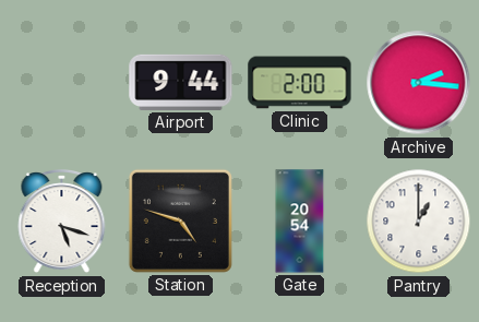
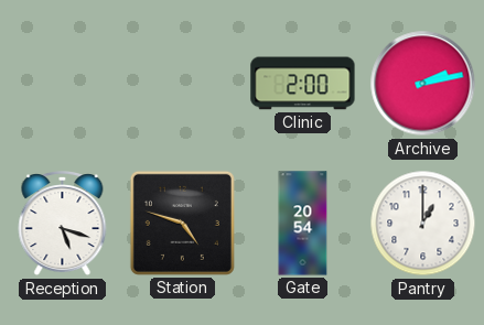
Airport: 9:44 -> none
Archive: 2:16 -> 2:13
